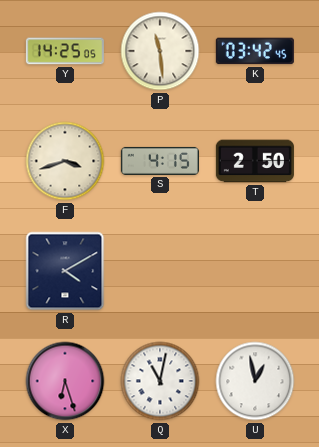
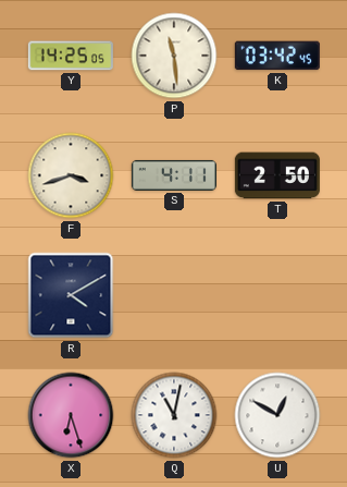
S: 4:15 -> 4:11
U: 12:58 -> 12:50
